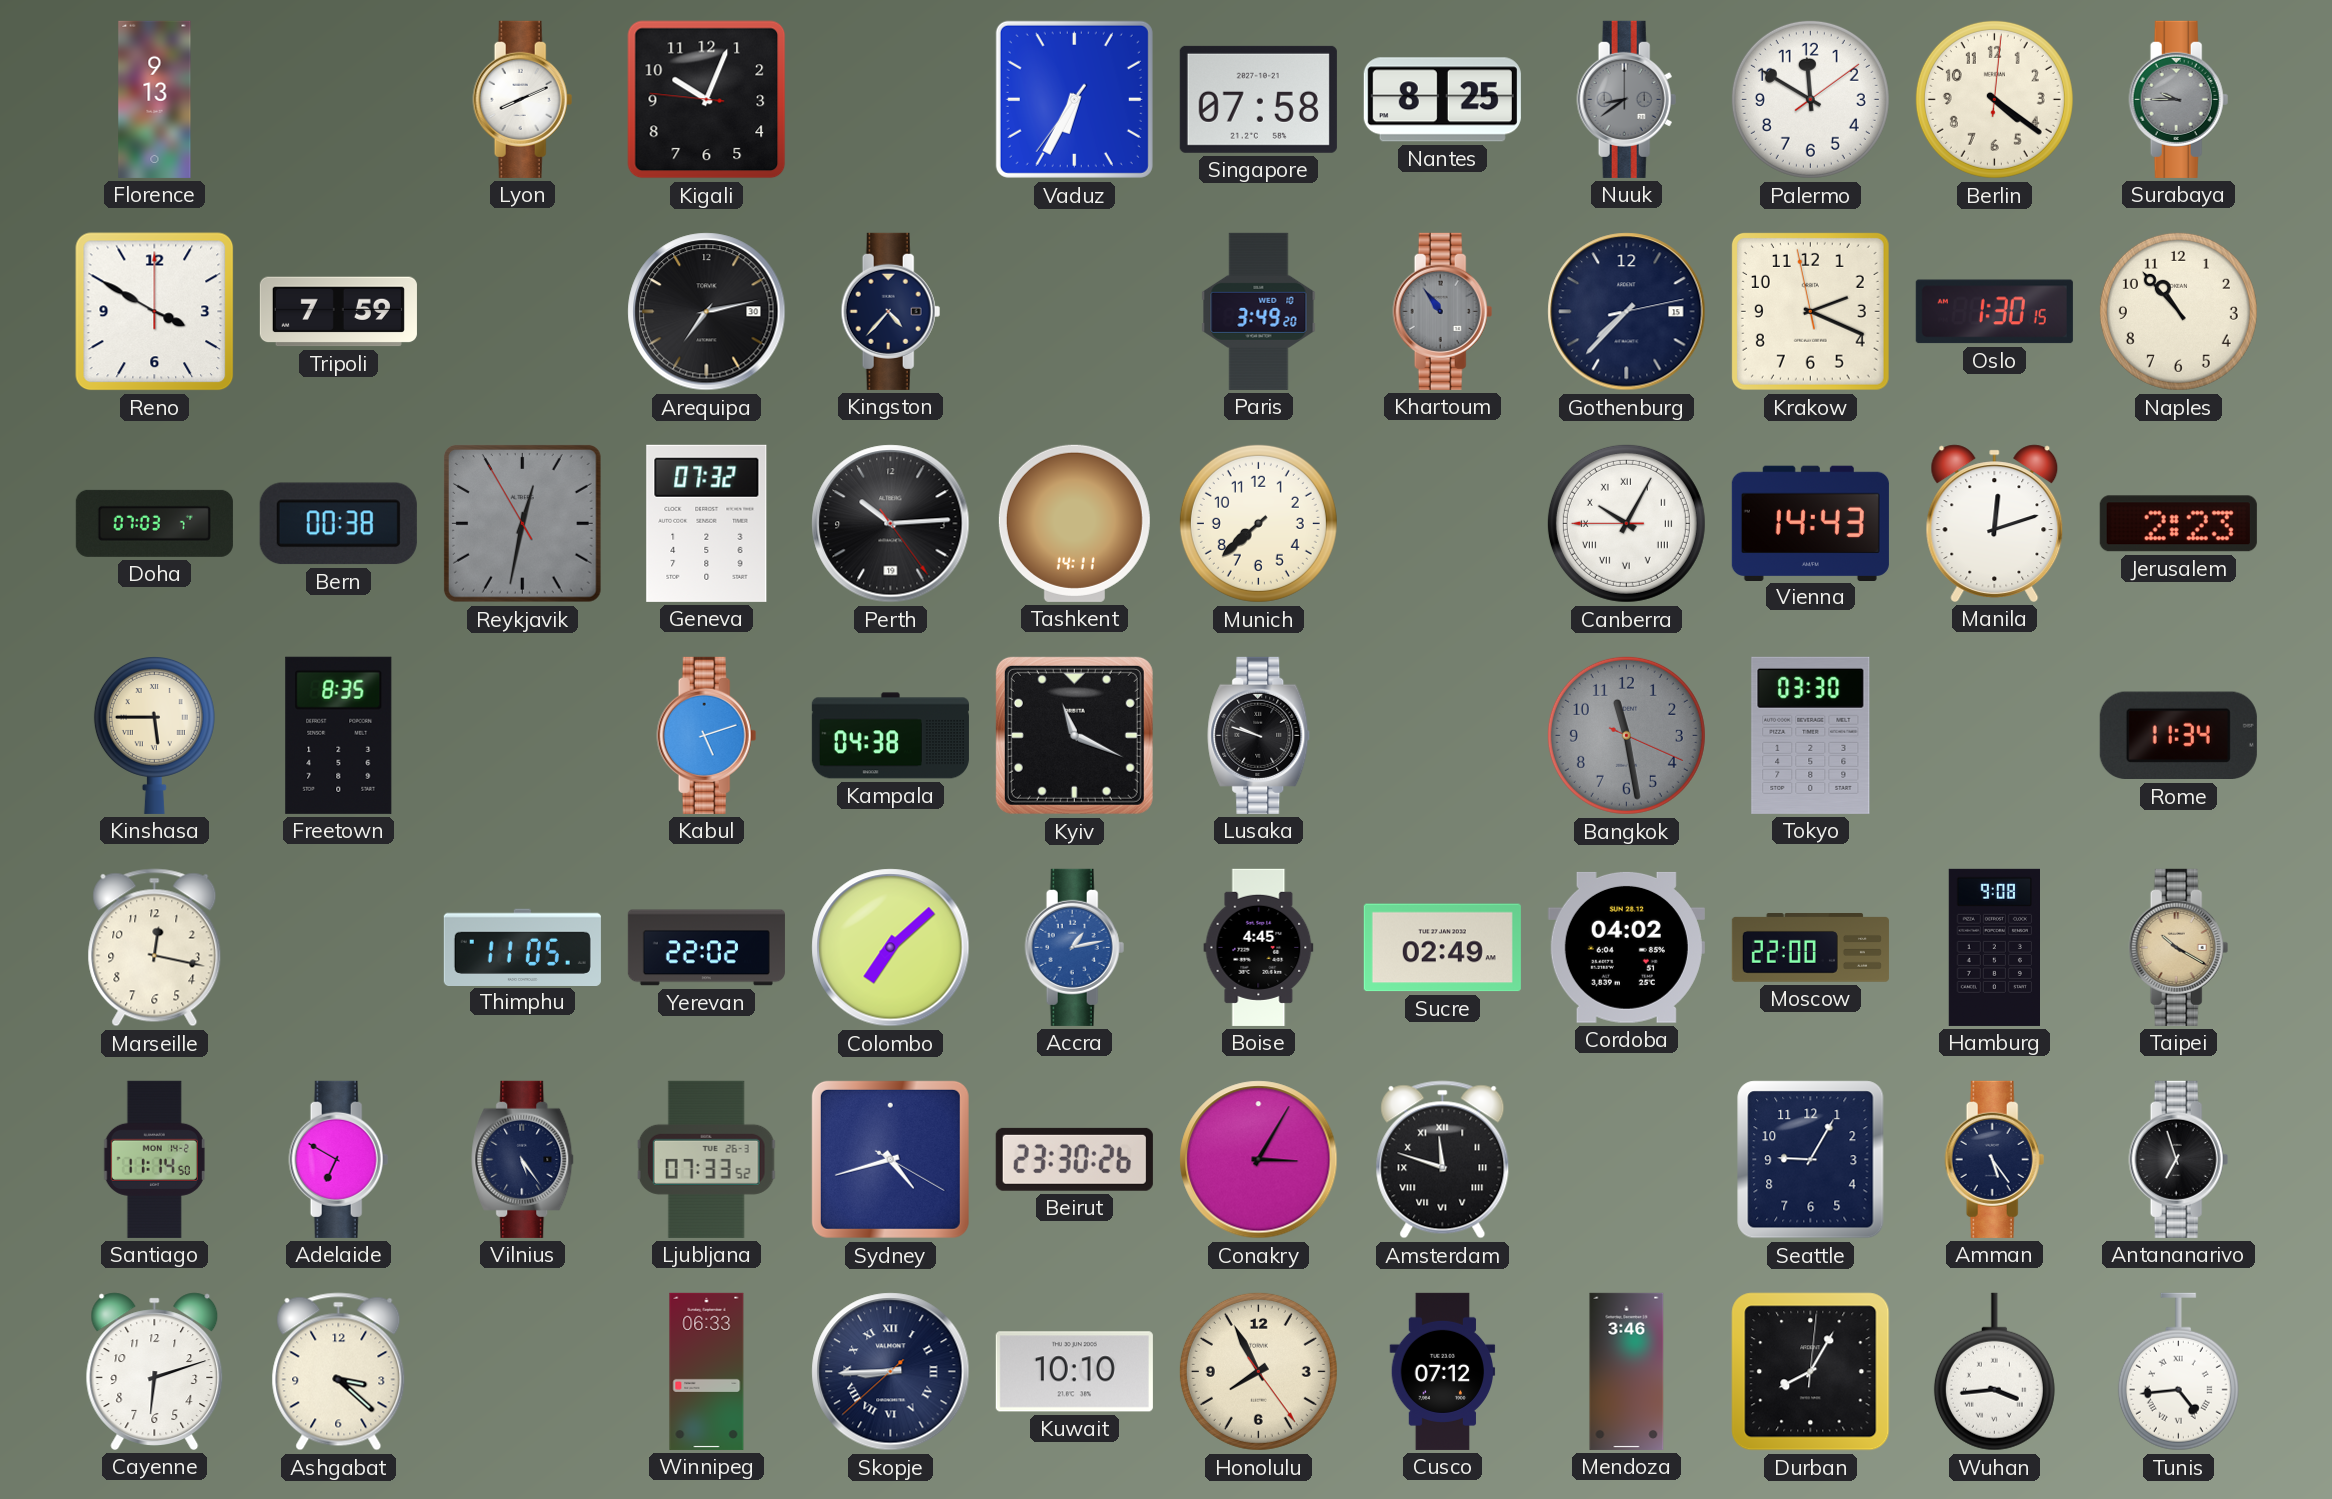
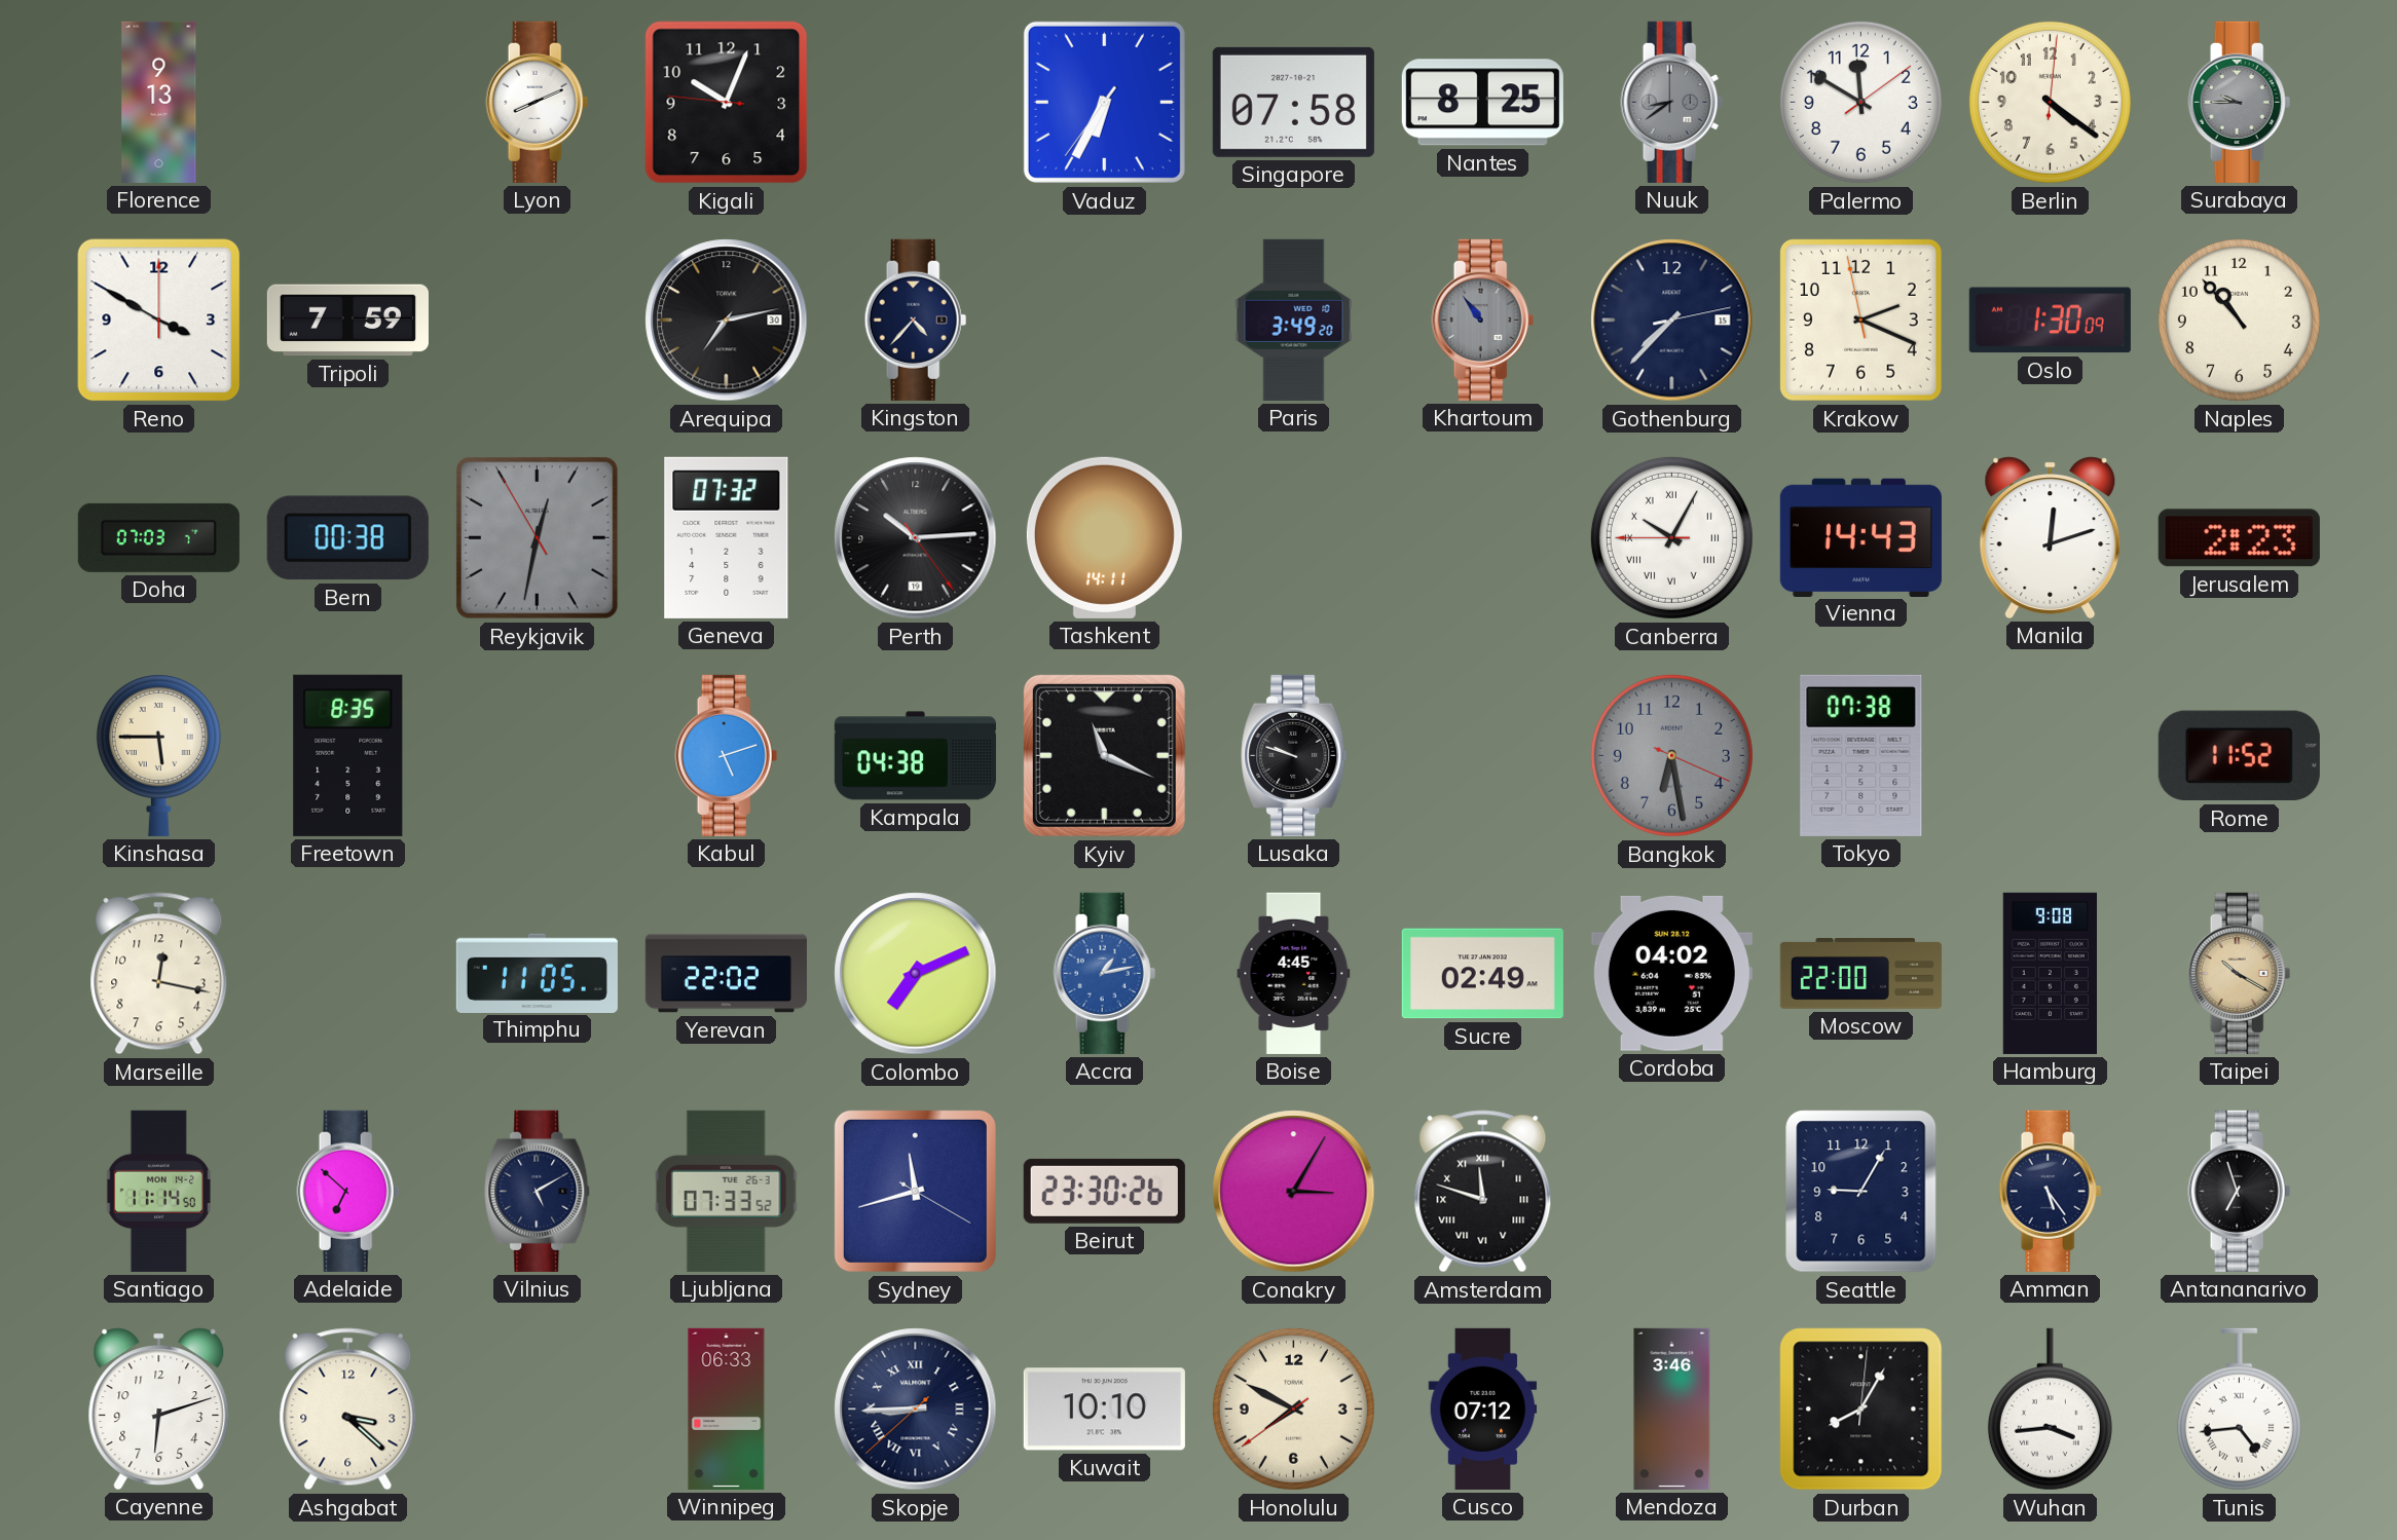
Oslo: 1:30:15 -> 1:30:09
Munich: 7:38 -> none
Bangkok: 11:28 -> 6:28
Tokyo: 03:30 -> 07:38
Rome: 11:34 -> 11:52
Colombo: 7:08 -> 7:11
Adelaide: 6:50 -> 6:52
Vilnius: 5:24 -> 5:10
Sydney: 4:42 -> 11:42
Honolulu: 7:55 -> 7:49
